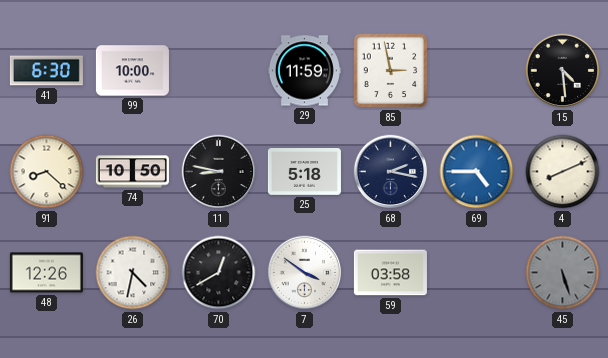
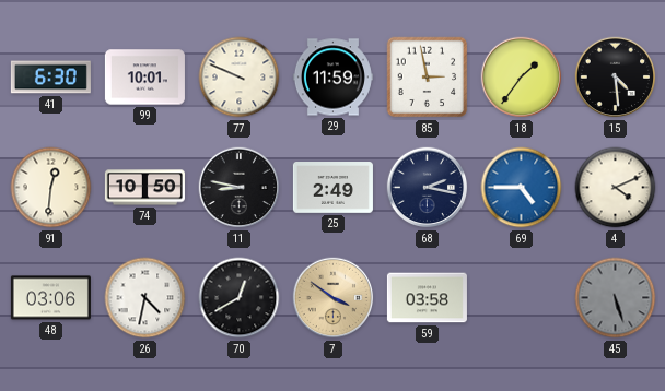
99: 10:00 -> 10:01
77: none -> 9:49
18: none -> 1:36
91: 8:22 -> 12:31
25: 5:18 -> 2:49
4: 8:11 -> 4:11
48: 12:26 -> 03:06
7 dial: white -> champagne
